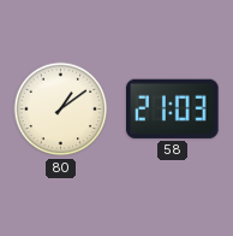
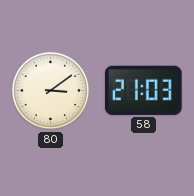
80: 1:09 -> 3:09
